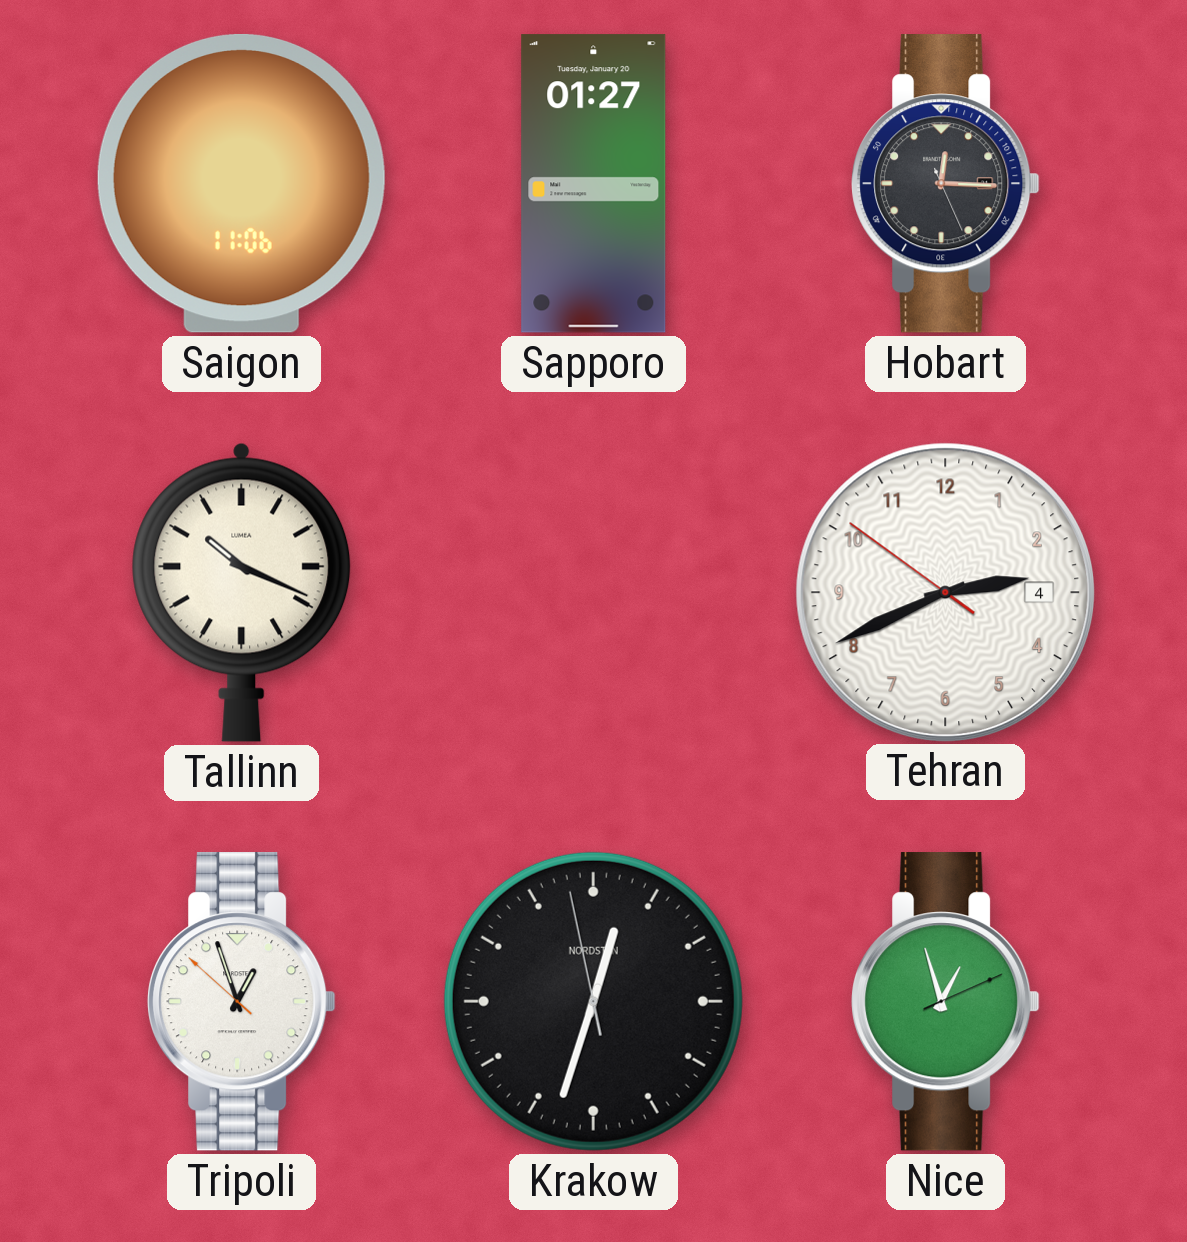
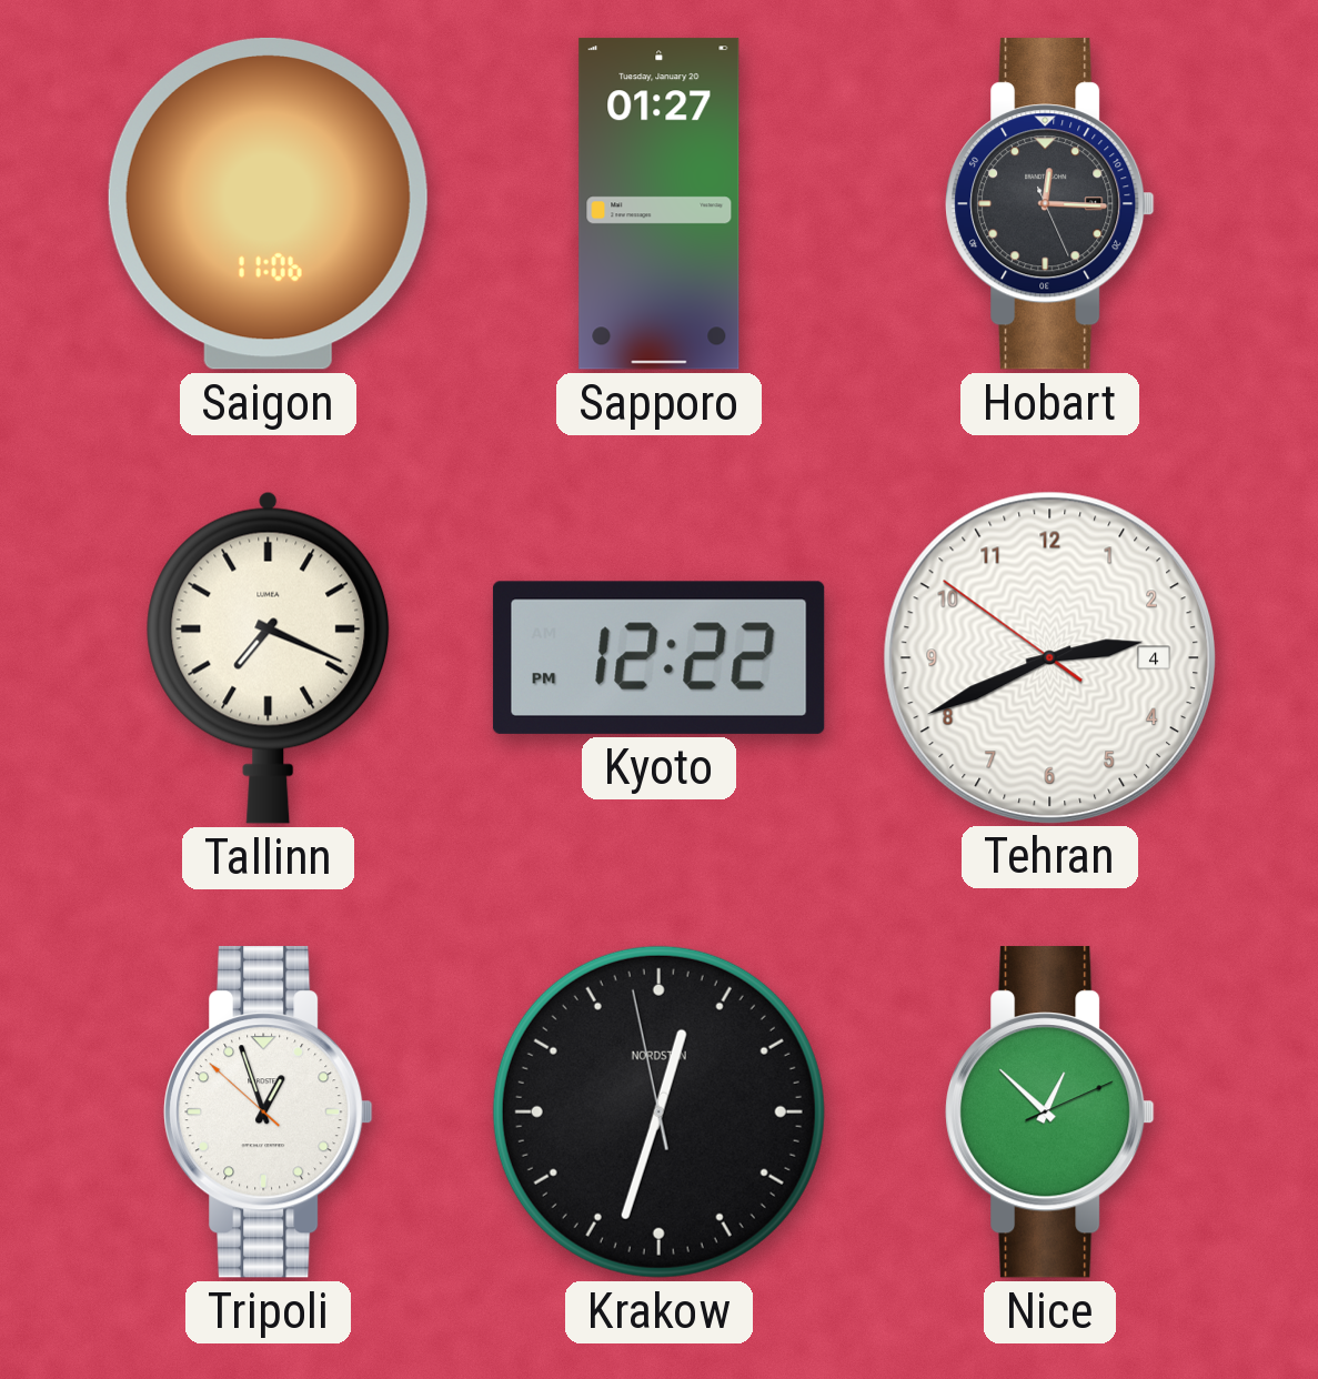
Tallinn: 10:19 -> 7:19
Kyoto: none -> 12:22
Nice: 12:57 -> 12:52
